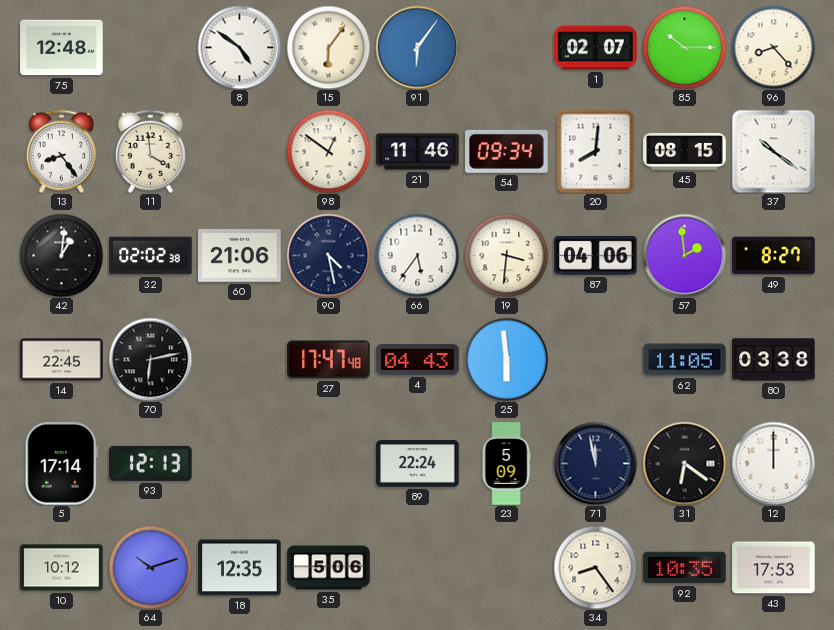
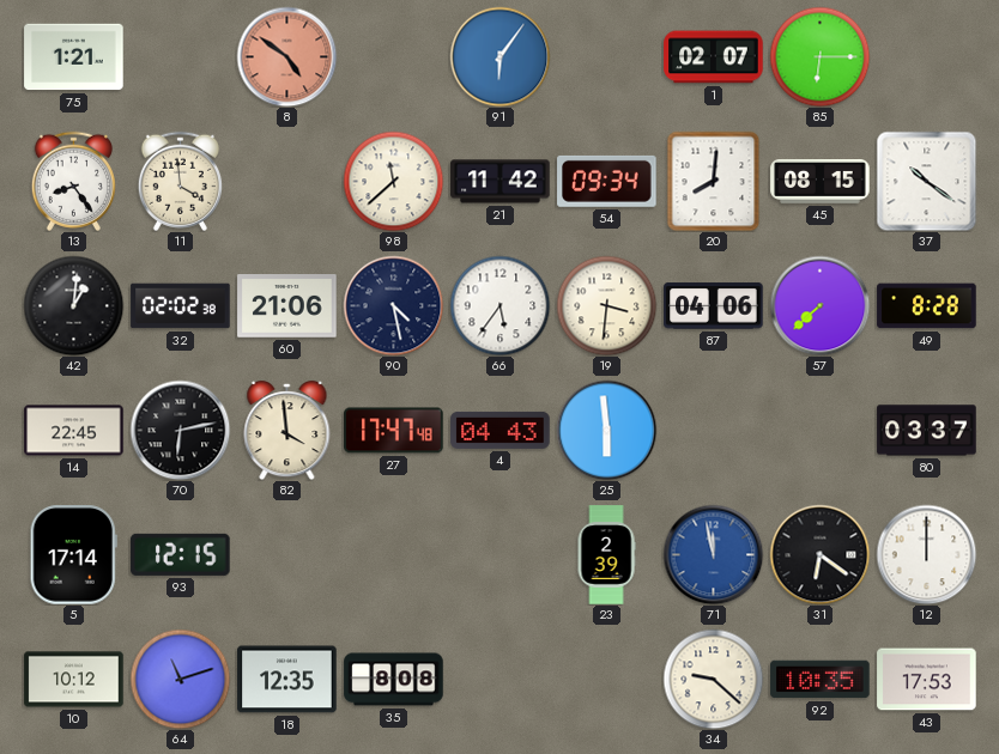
75: 12:48 -> 1:21
8 dial: white -> salmon
15: 6:06 -> none
85: 10:15 -> 6:15
96: 8:23 -> none
98: 12:51 -> 11:38
21: 11:46 -> 11:42
57: 1:59 -> 7:38
49: 8:27 -> 8:28
82: none -> 3:59
62: 11:05 -> none
80: 03:38 -> 03:37
93: 12:13 -> 12:15
89: 22:24 -> none
23: 5:09 -> 2:39
71 dial: navy -> blue
64: 10:12 -> 11:12
35: 5:06 -> 8:08
34: 8:24 -> 9:22
